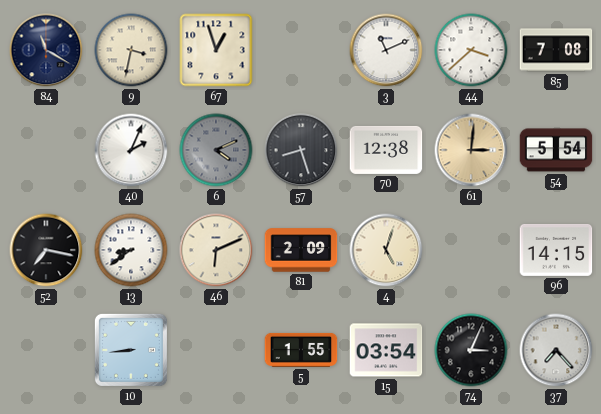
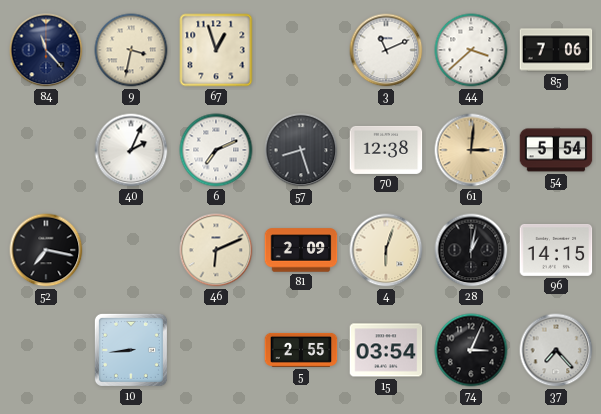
84: 11:20 -> 11:23
85: 7:08 -> 7:06
6: 4:11 -> 7:11
6 dial: grey -> white
13: 8:39 -> none
4: 5:03 -> 6:03
28: none -> 1:02
5: 1:55 -> 2:55
